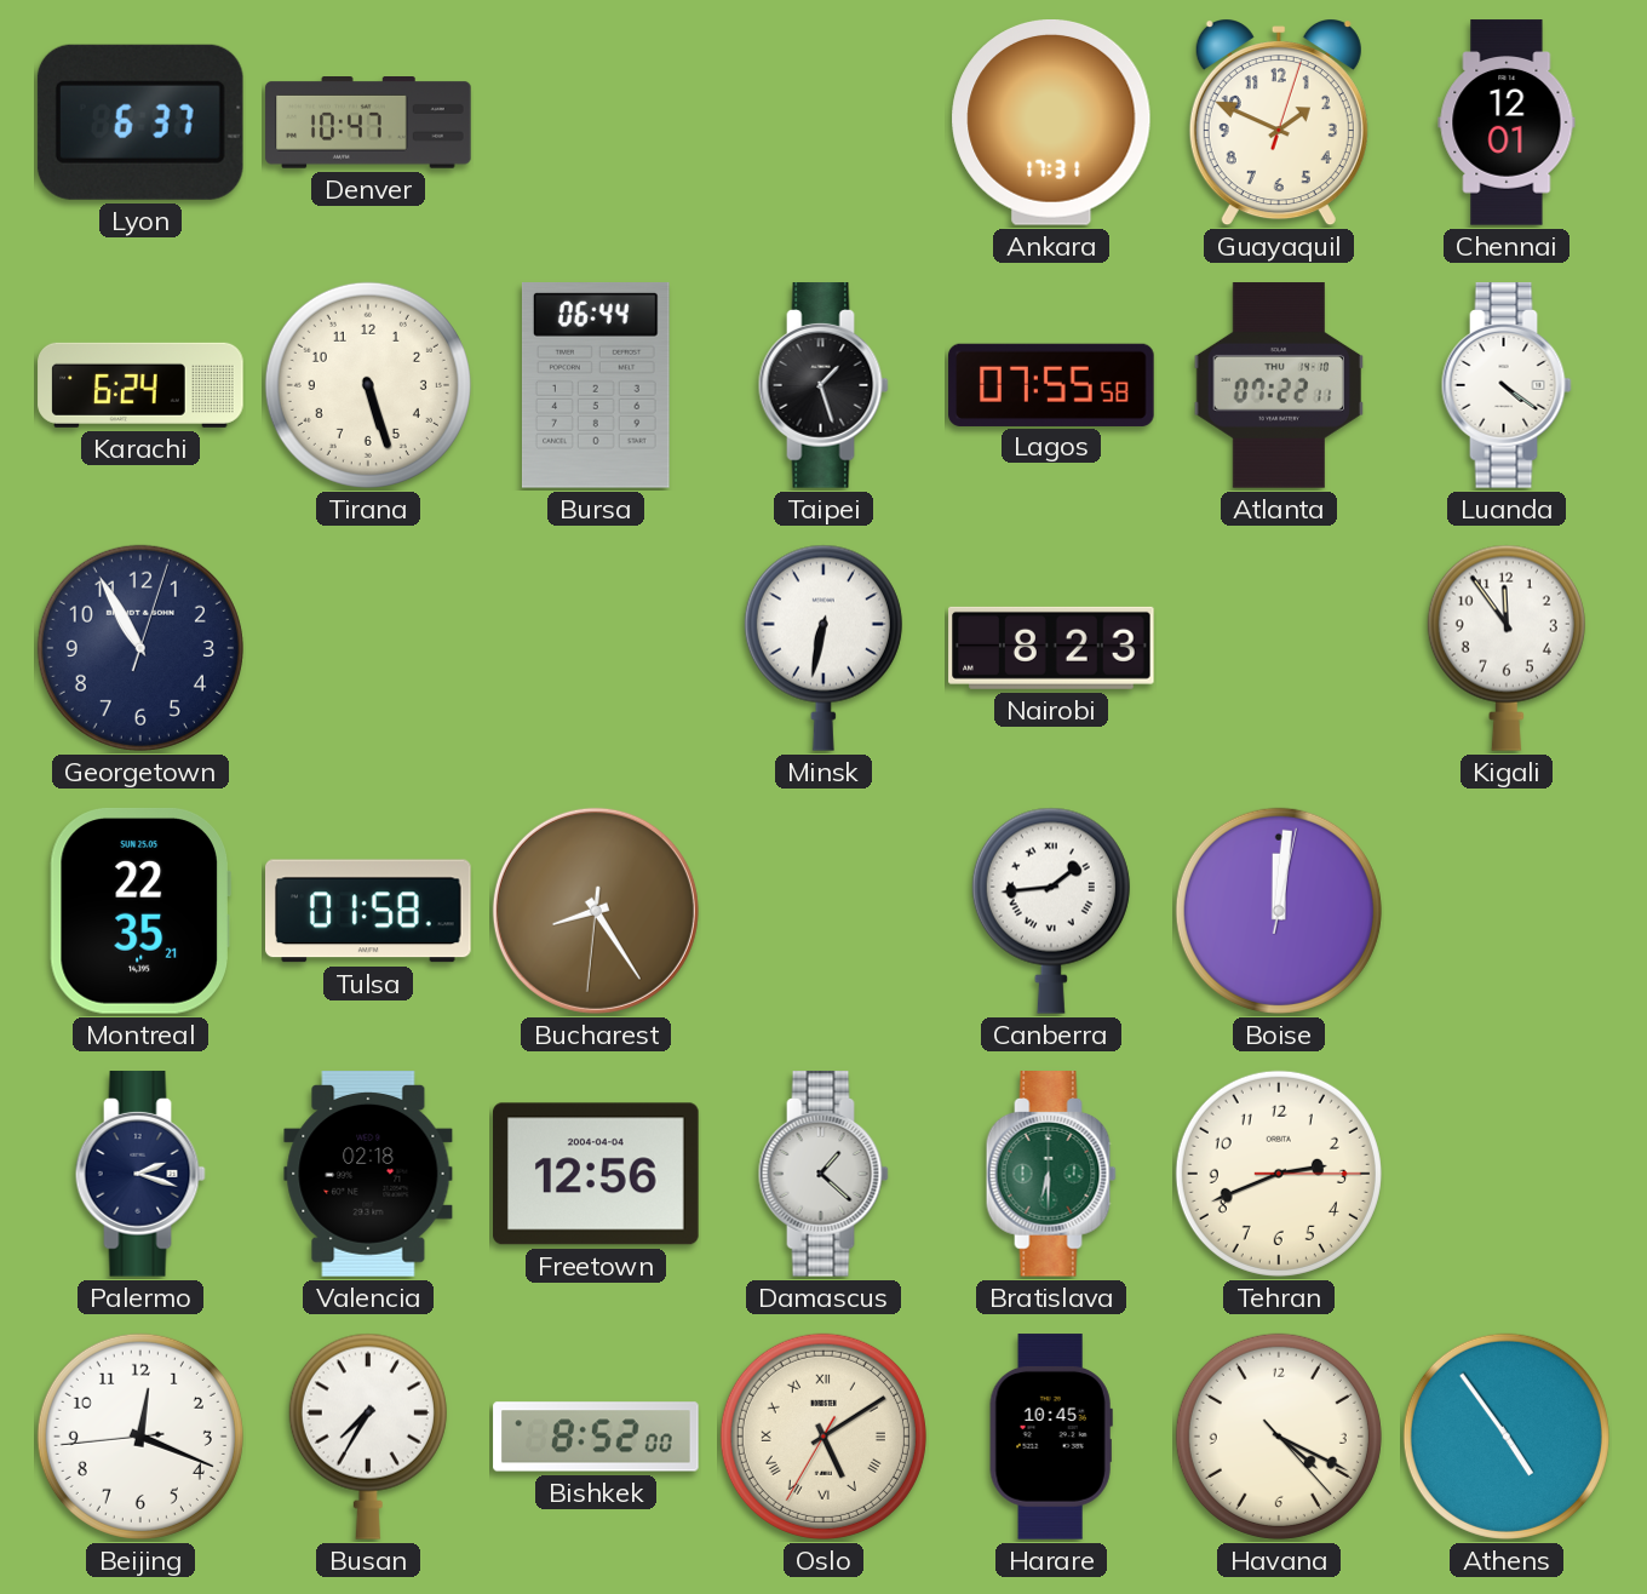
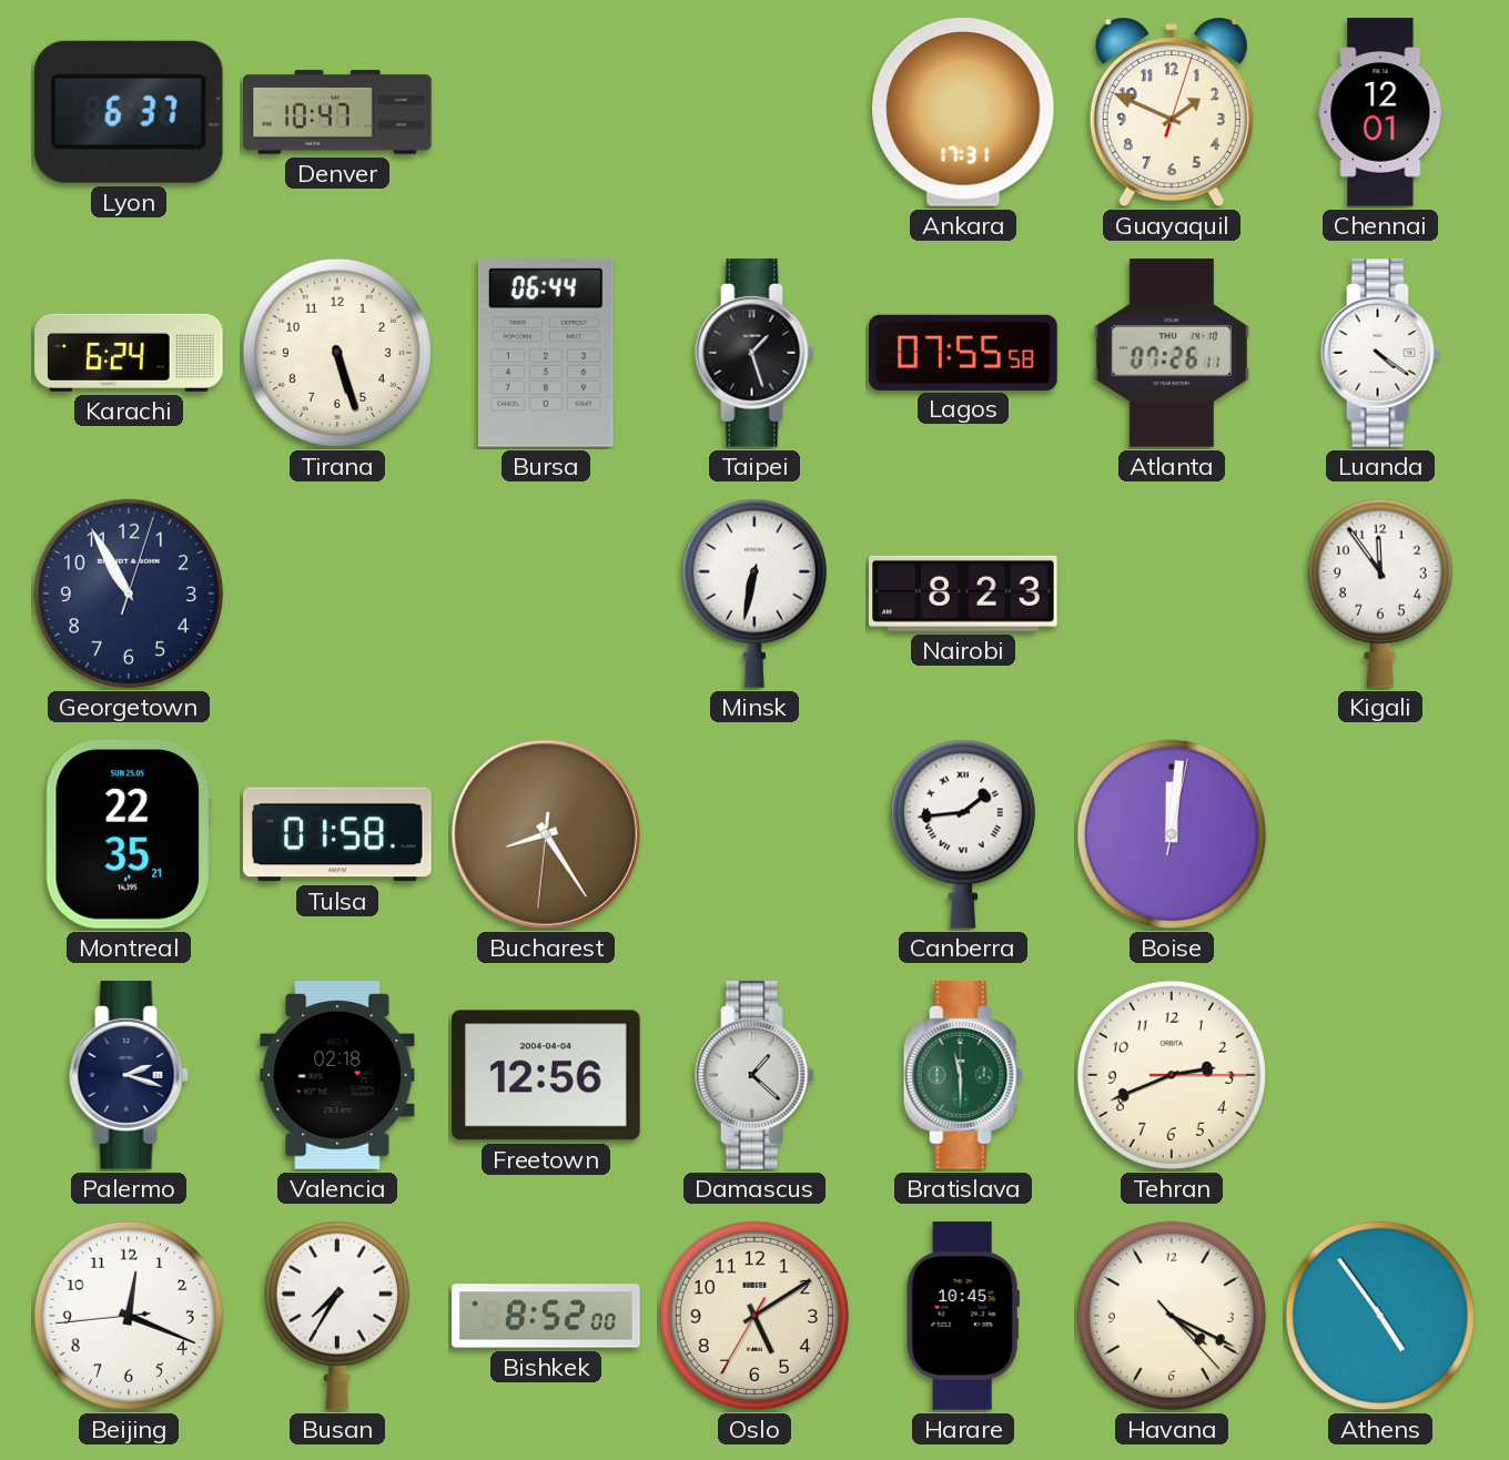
Atlanta: 07:22 -> 07:26
Bratislava: 6:30 -> 11:30
Oslo numerals: Roman -> Arabic
